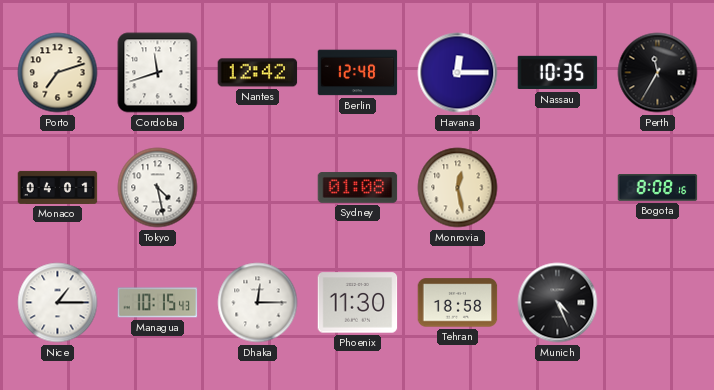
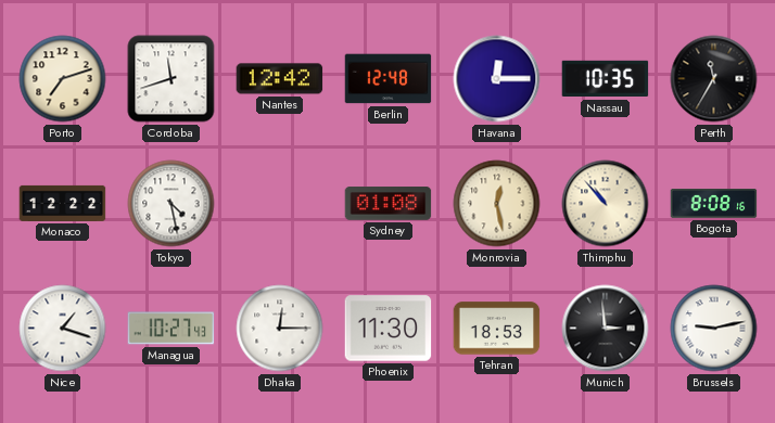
Monaco: 04:01 -> 12:22
Thimphu: none -> 10:53
Nice: 1:15 -> 1:18
Managua: 10:15 -> 10:27
Tehran: 18:58 -> 18:53
Munich: 4:26 -> 2:59
Brussels: none -> 9:13
